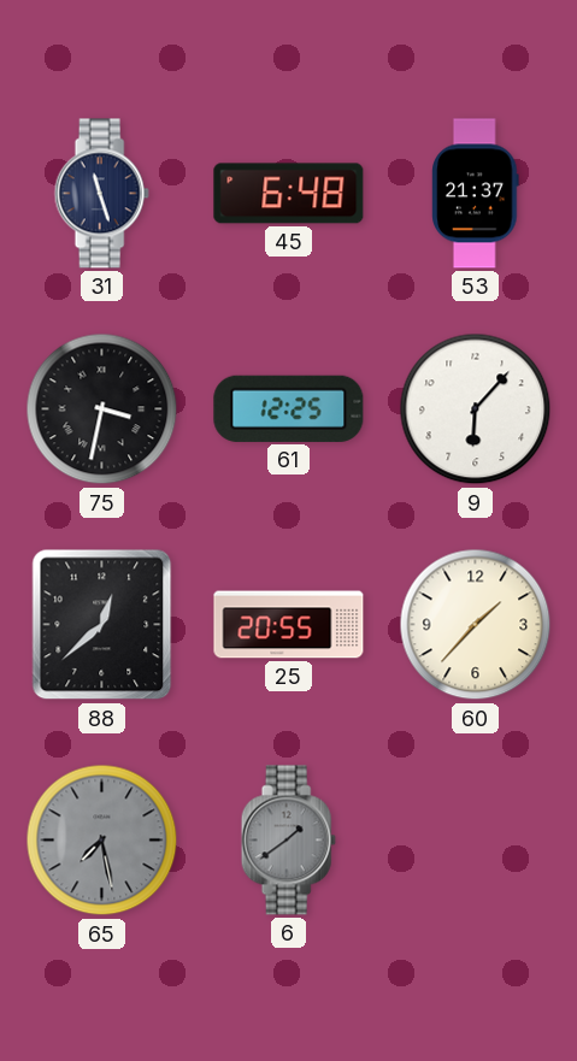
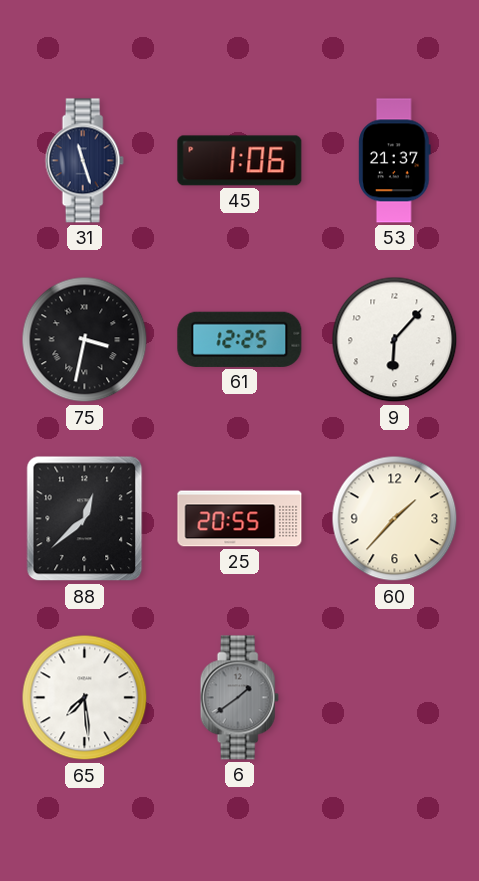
45: 6:48 -> 1:06
65: 7:28 -> 7:29
65 dial: grey -> white
